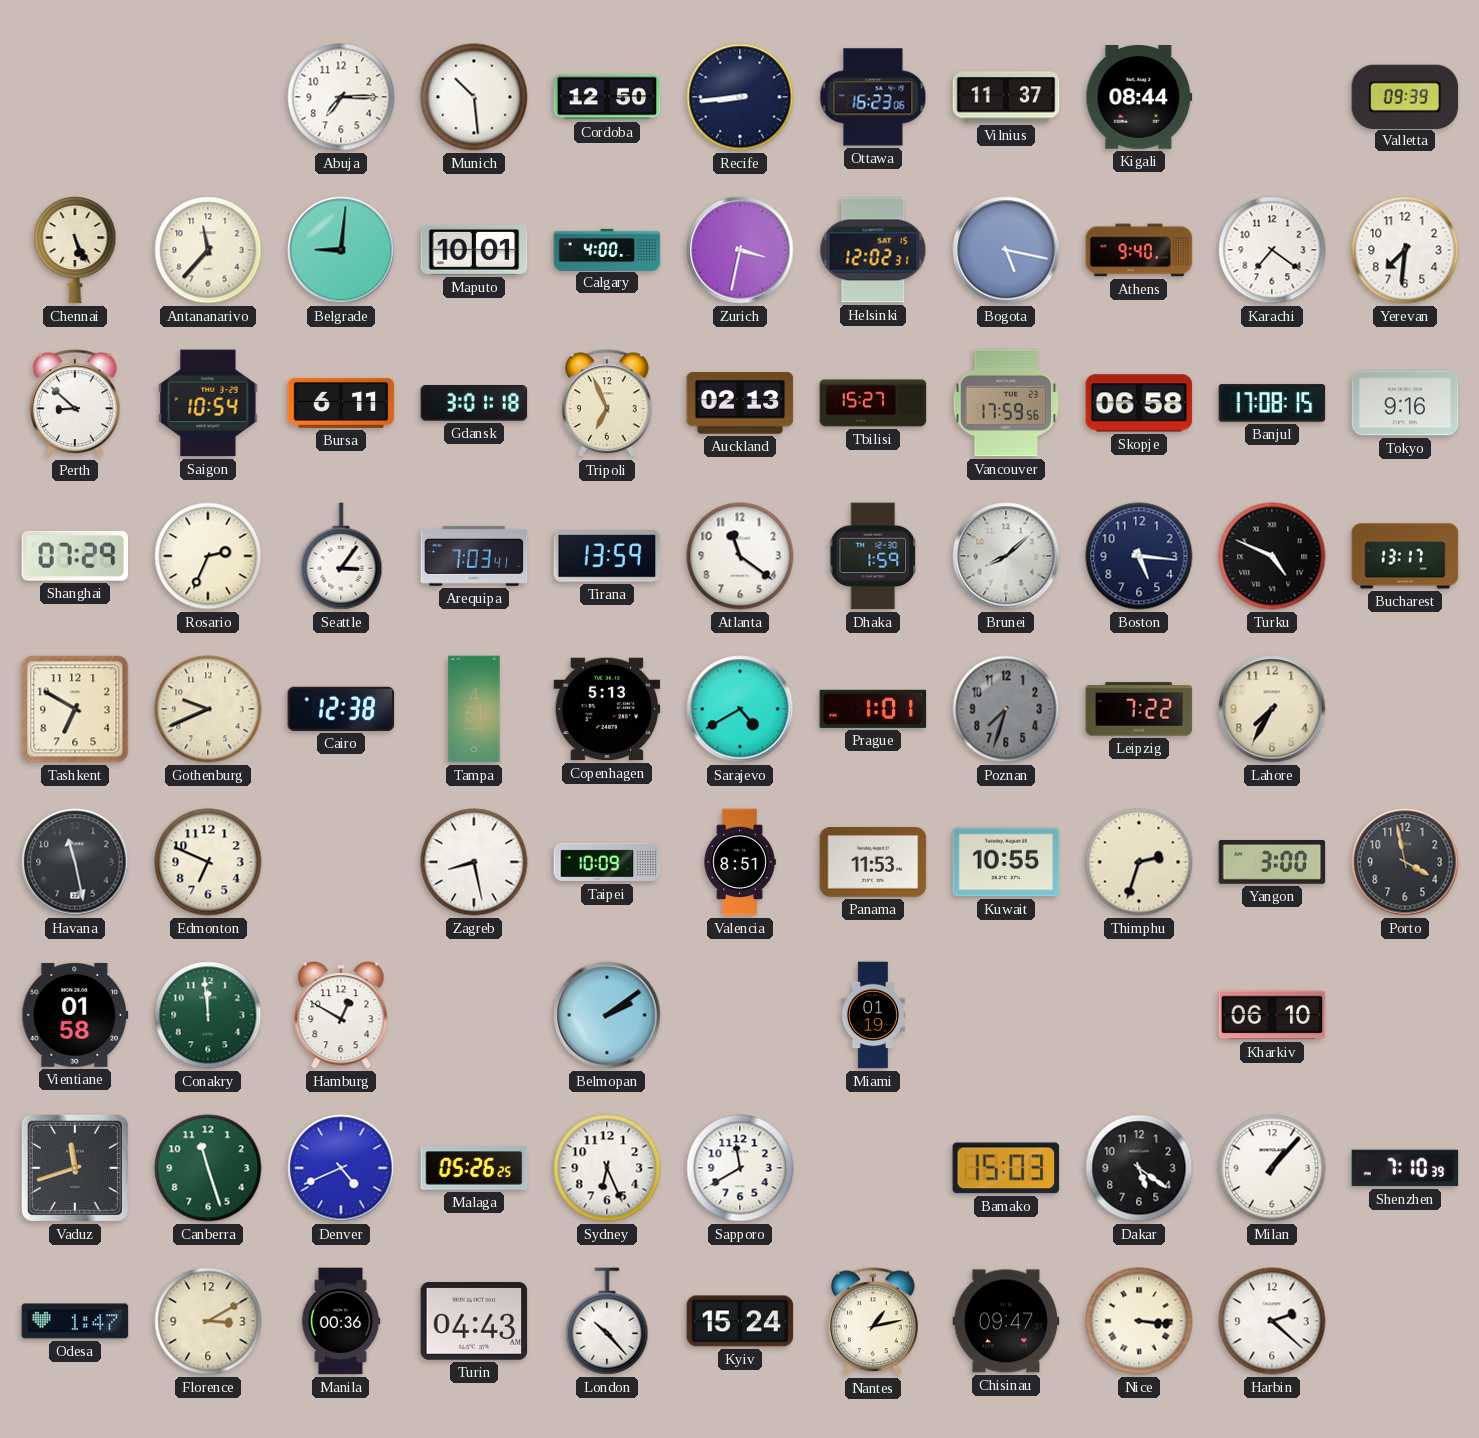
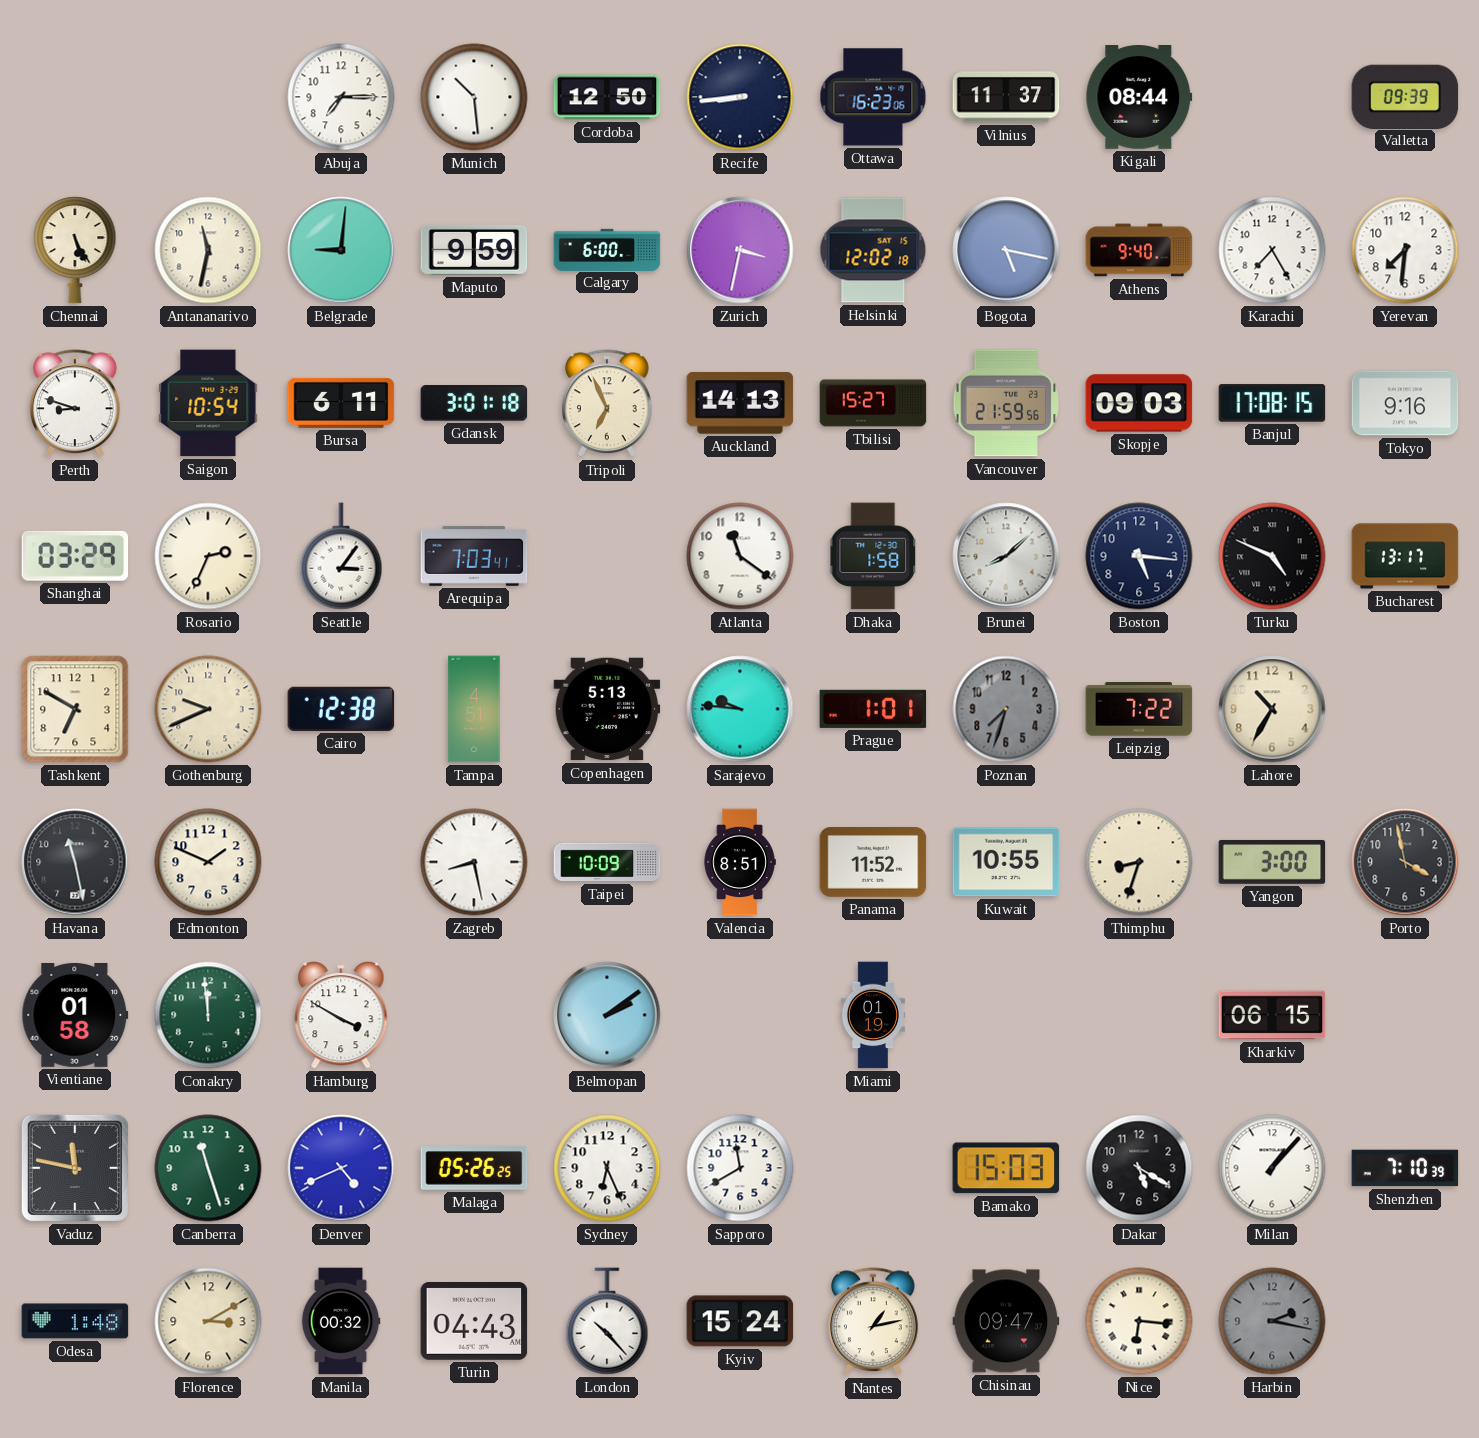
Antananarivo: 11:37 -> 11:32
Maputo: 10:01 -> 9:59
Calgary: 4:00 -> 6:00
Helsinki: 12:02:31 -> 12:02:18
Karachi: 7:21 -> 7:25
Perth: 8:52 -> 8:48
Auckland: 02:13 -> 14:13
Vancouver: 17:59 -> 21:59
Skopje: 06:58 -> 09:03
Shanghai: 07:29 -> 03:29
Tirana: 13:59 -> none
Dhaka: 1:59 -> 1:58
Sarajevo: 4:40 -> 9:46
Lahore: 7:35 -> 10:35
Edmonton: 6:49 -> 1:49
Panama: 11:53 -> 11:52
Thimphu: 2:33 -> 8:33
Hamburg: 12:50 -> 3:50
Kharkiv: 06:10 -> 06:15
Vaduz: 11:42 -> 11:47
Dakar: 5:21 -> 5:20
Odesa: 1:47 -> 1:48
Manila: 00:36 -> 00:32
Nice: 3:16 -> 6:16
Harbin: 2:22 -> 2:17
Harbin dial: white -> grey
